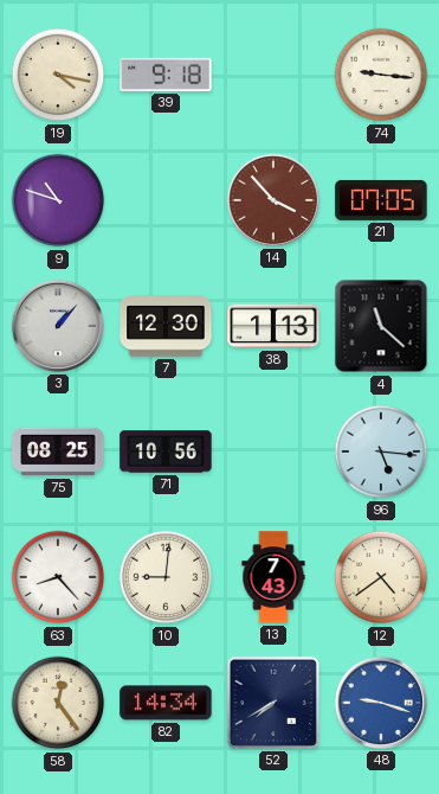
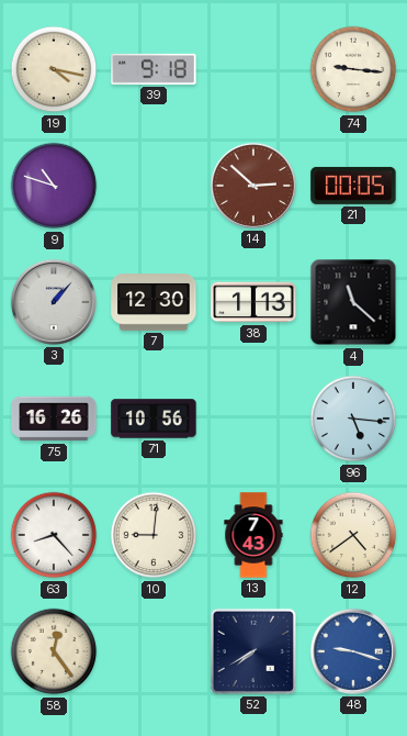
14: 3:53 -> 2:52
21: 07:05 -> 00:05
75: 08:25 -> 16:26
82: 14:34 -> none
